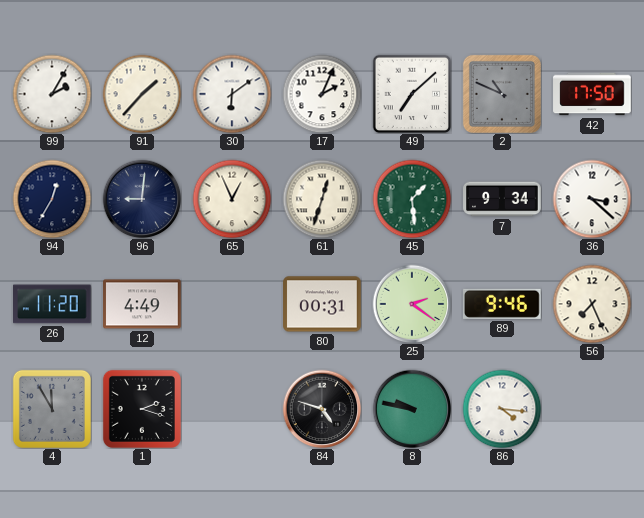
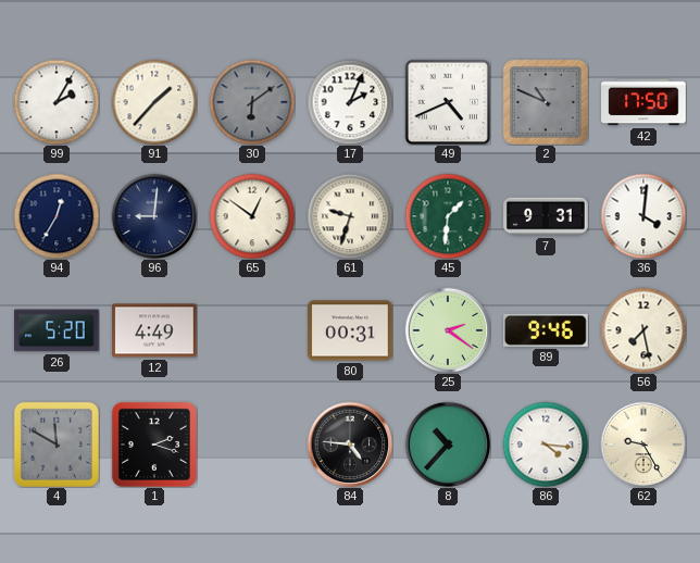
30 dial: white -> grey
49: 7:08 -> 4:41
65: 12:56 -> 12:51
61: 12:33 -> 9:33
45: 1:29 -> 1:31
7: 9:34 -> 9:31
36: 3:22 -> 4:01
26: 11:20 -> 5:20
56: 7:26 -> 7:28
4: 11:55 -> 11:50
84: 4:48 -> 4:46
8: 9:47 -> 10:37
62: none -> 9:25
